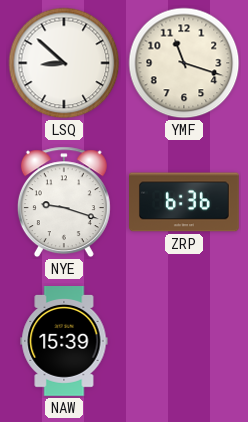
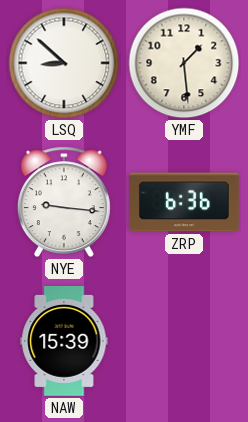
YMF: 11:18 -> 1:29
NYE: 9:18 -> 9:16
